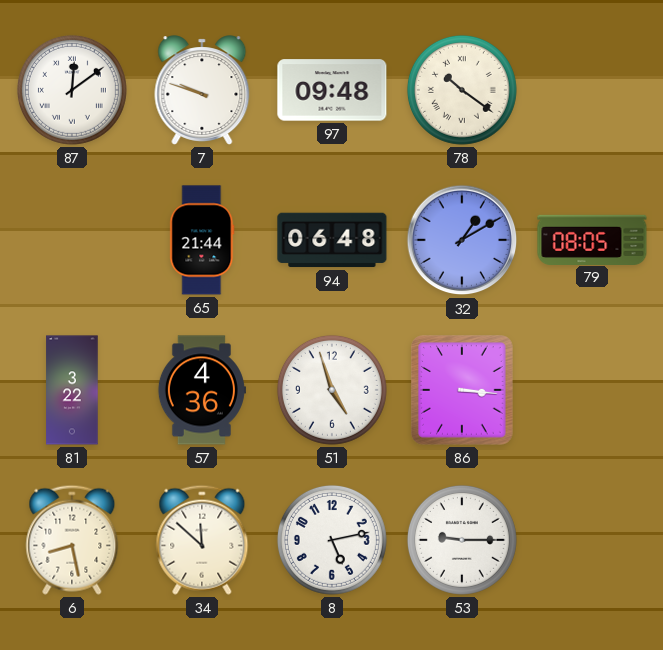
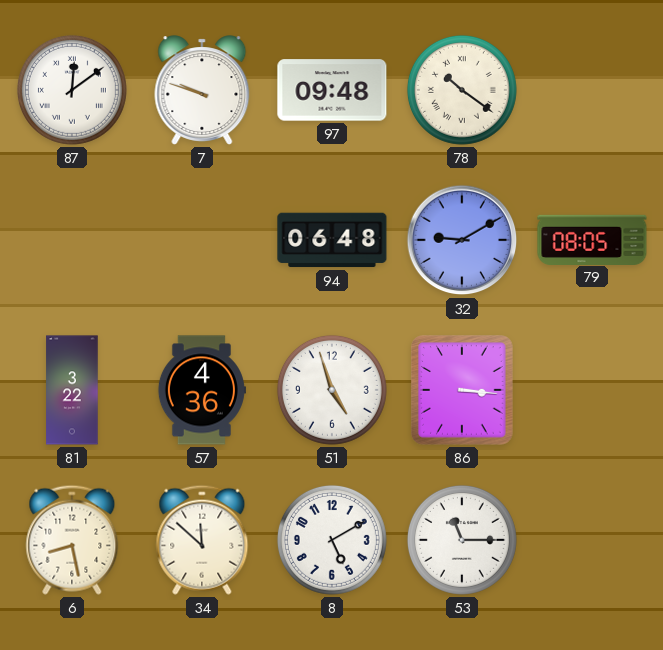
65: 21:44 -> none
32: 1:10 -> 9:10
8: 5:13 -> 5:10
53: 9:15 -> 11:15
